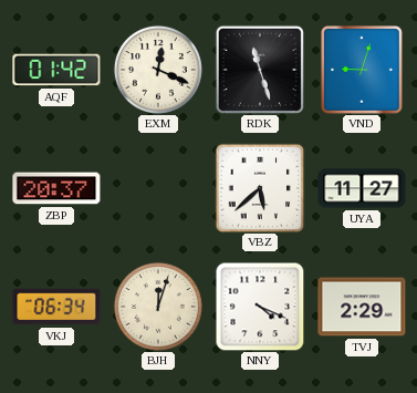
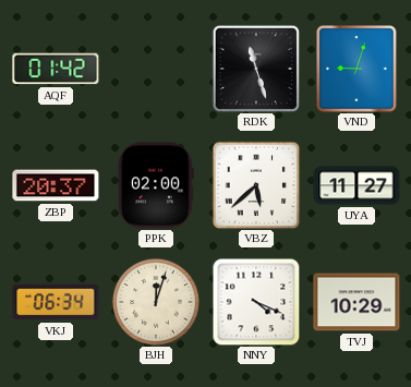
EXM: 12:19 -> none
PPK: none -> 02:00
TVJ: 2:29 -> 10:29
